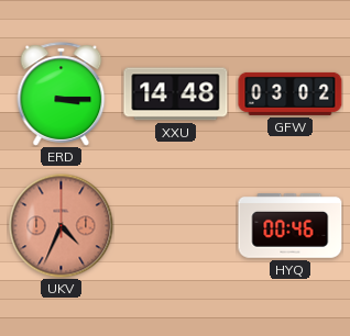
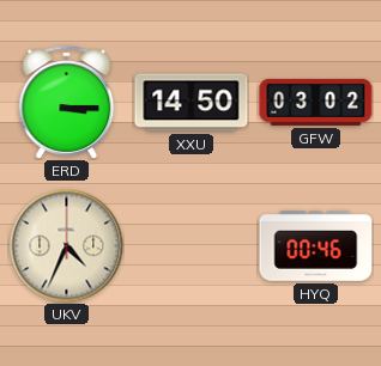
XXU: 14:48 -> 14:50
UKV dial: salmon -> cream
